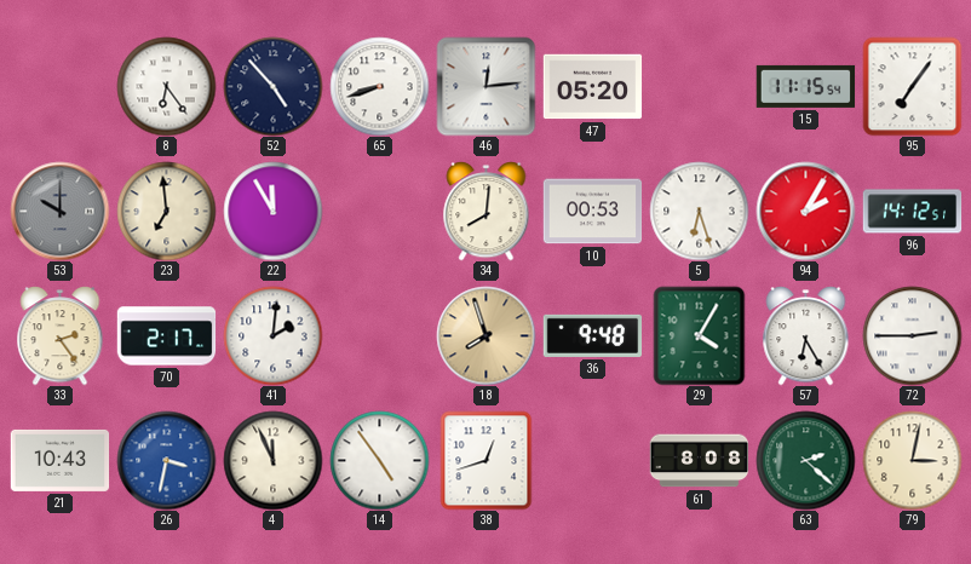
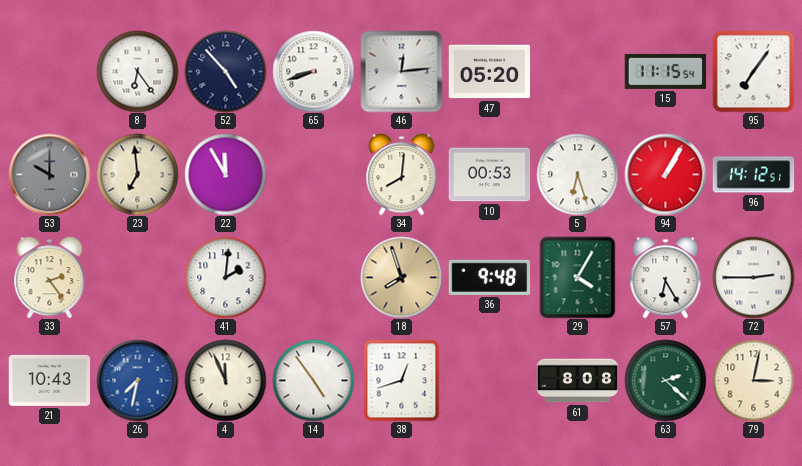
94: 2:05 -> 1:05
70: 2:17 -> none
26: 3:32 -> 7:32
